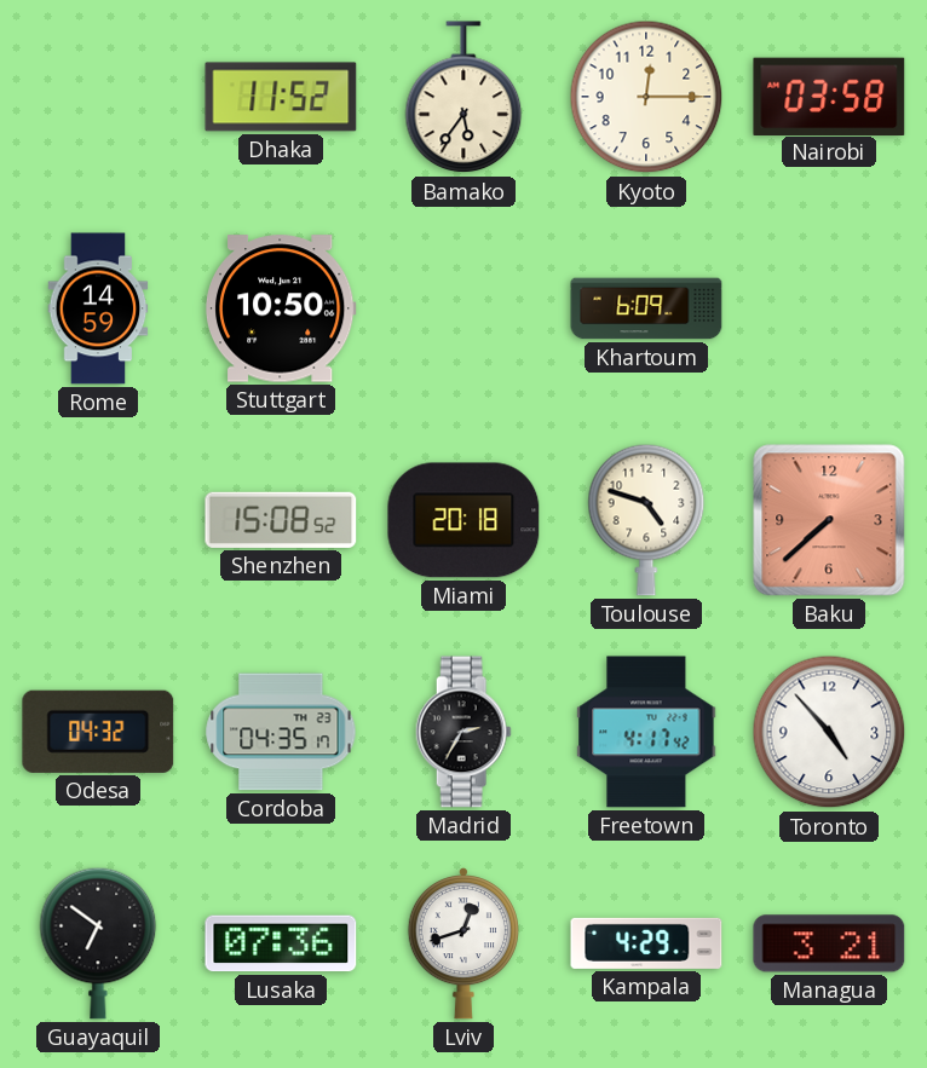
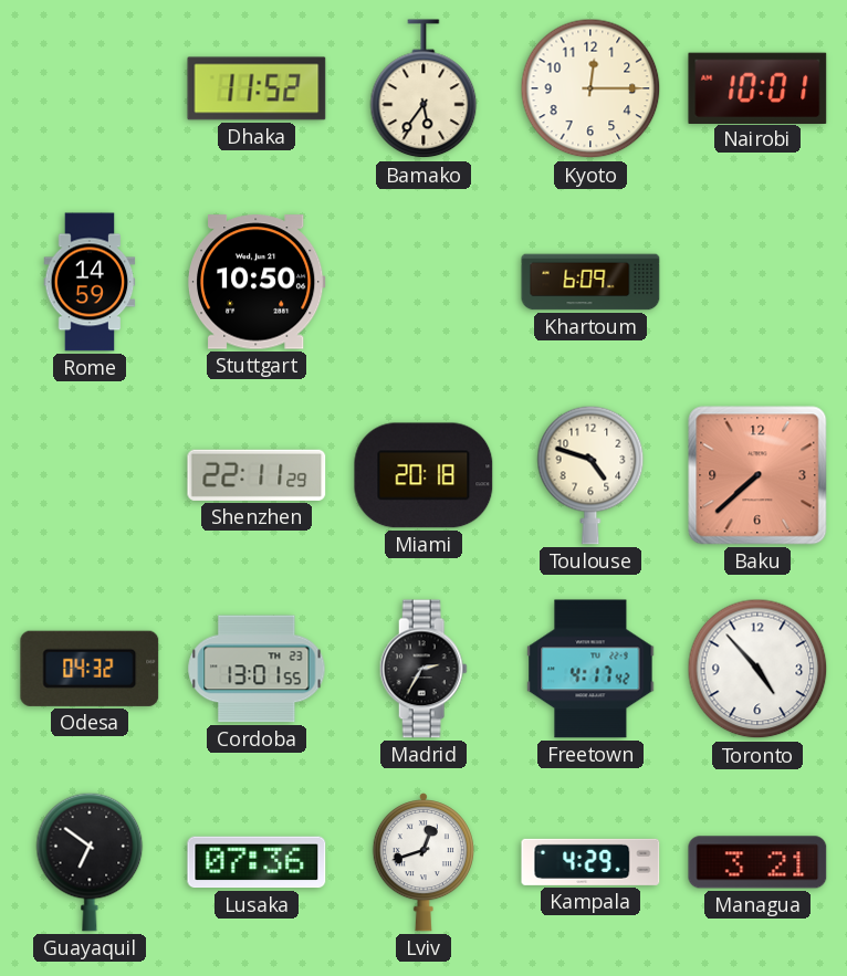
Nairobi: 03:58 -> 10:01
Shenzhen: 15:08 -> 22:11
Cordoba: 04:35 -> 13:01
